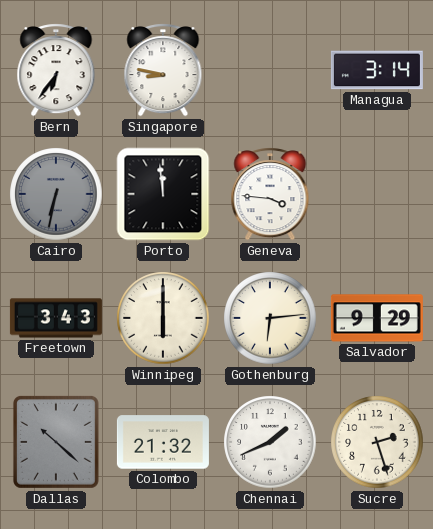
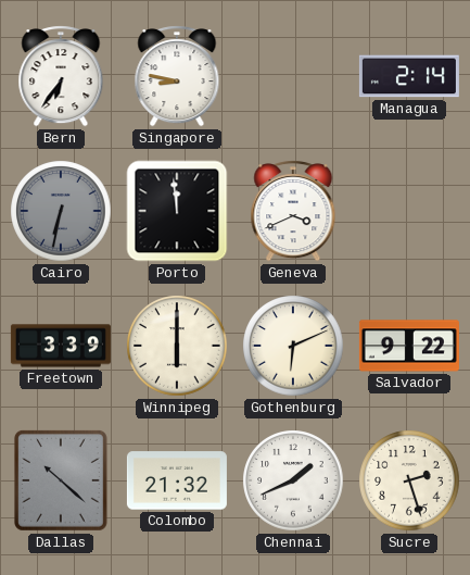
Managua: 3:14 -> 2:14
Geneva: 3:46 -> 3:41
Freetown: 3:43 -> 3:39
Gothenburg: 6:14 -> 6:11
Salvador: 9:29 -> 9:22
